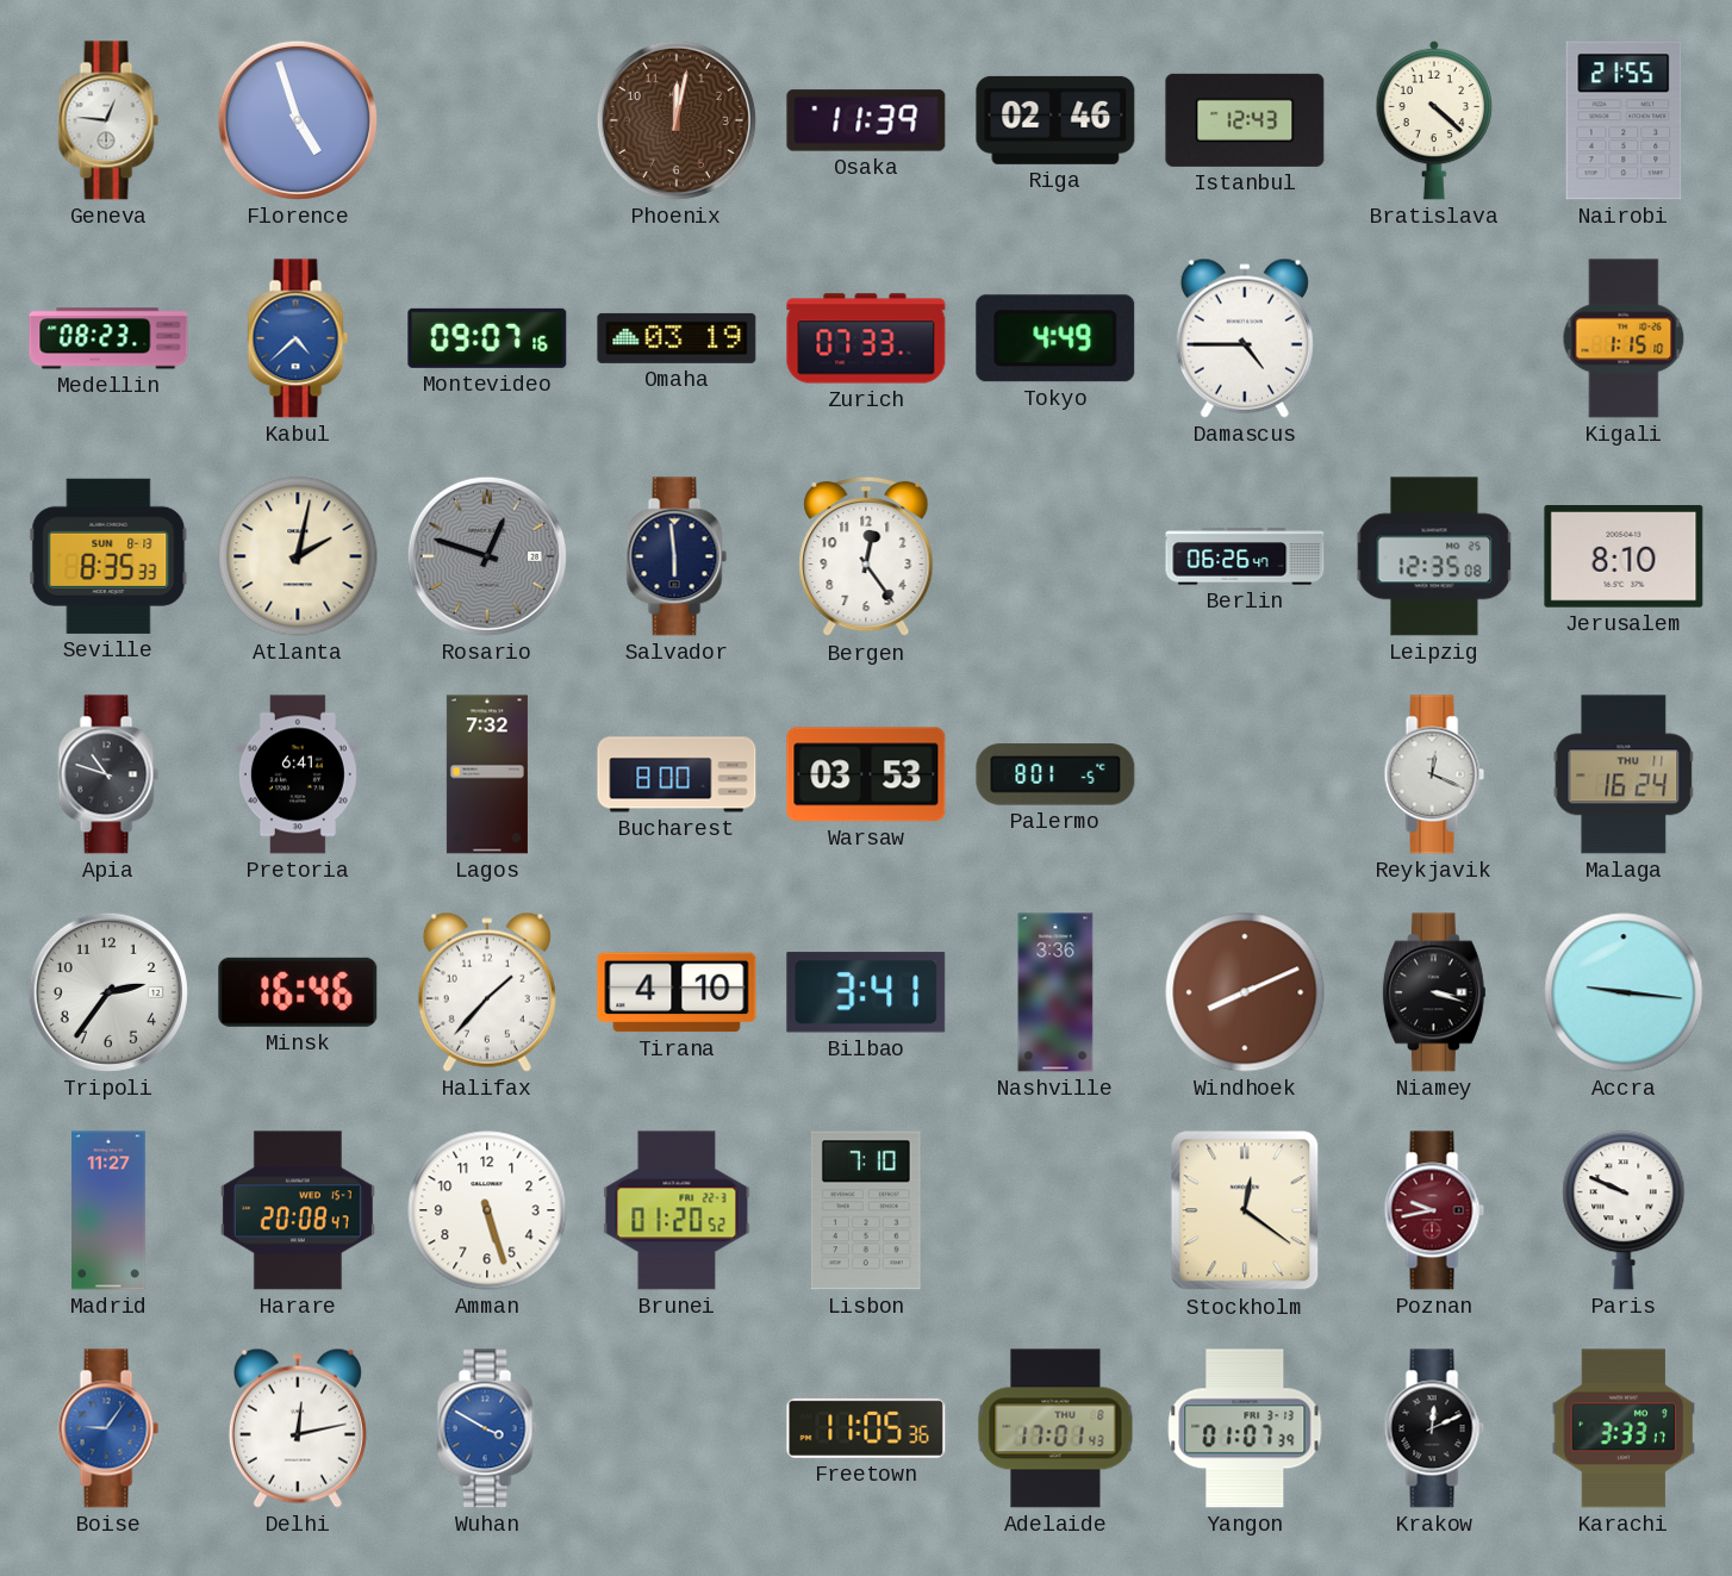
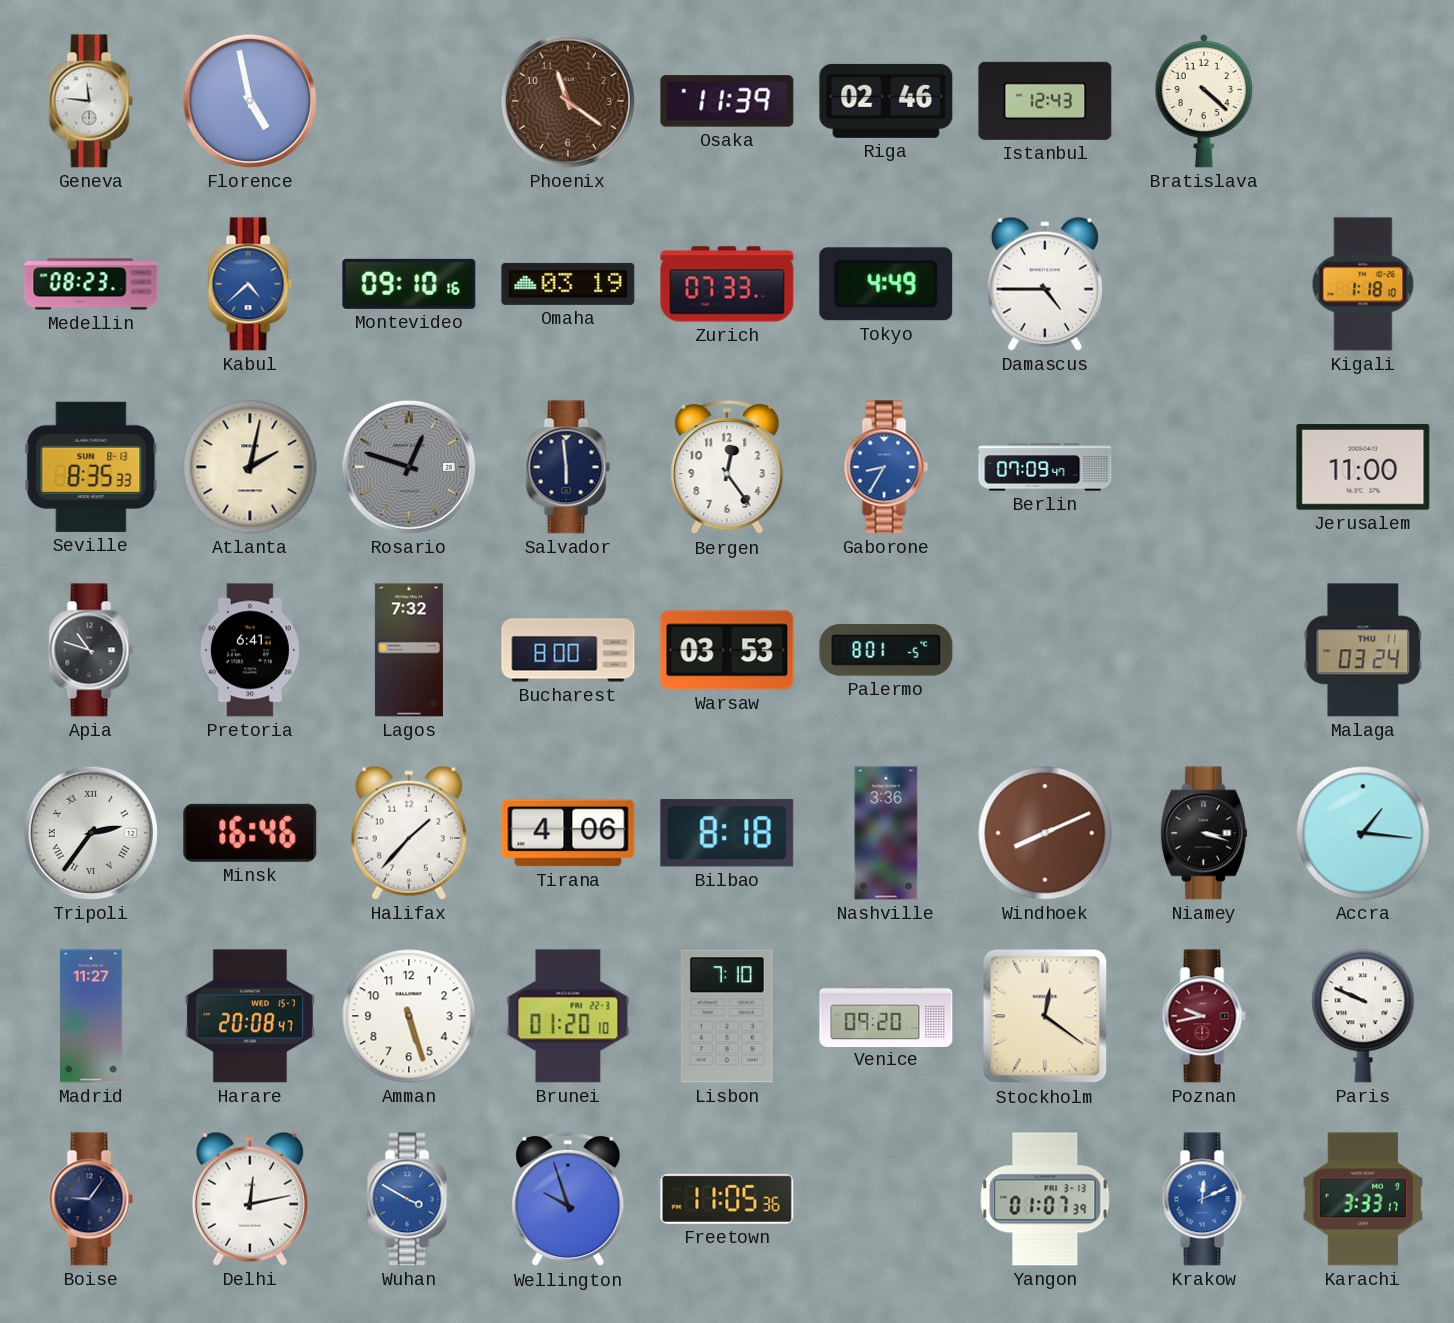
Geneva: 12:46 -> 11:46
Florence: 4:57 -> 4:58
Phoenix: 12:02 -> 11:21
Nairobi: 21:55 -> none
Montevideo: 09:07 -> 09:10
Kigali: 1:15 -> 1:18
Gaborone: none -> 8:35
Berlin: 06:26 -> 07:09
Leipzig: 12:35 -> none
Jerusalem: 8:10 -> 11:00
Reykjavik: 12:19 -> none
Malaga: 16:24 -> 03:24
Tripoli numerals: Arabic -> Roman
Tirana: 4:10 -> 4:06
Bilbao: 3:41 -> 8:18
Accra: 9:16 -> 1:16
Brunei: 01:20:52 -> 01:20:10
Venice: none -> 09:20
Boise dial: blue -> navy
Wellington: none -> 9:57
Adelaide: 17:01 -> none
Krakow dial: black -> blue
